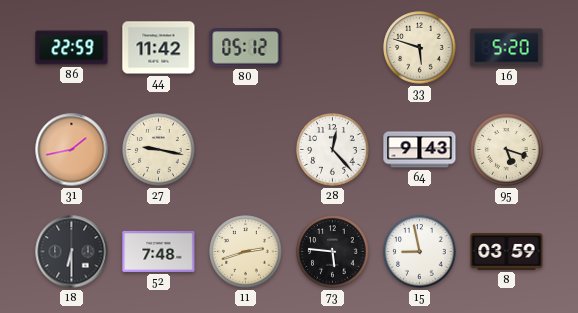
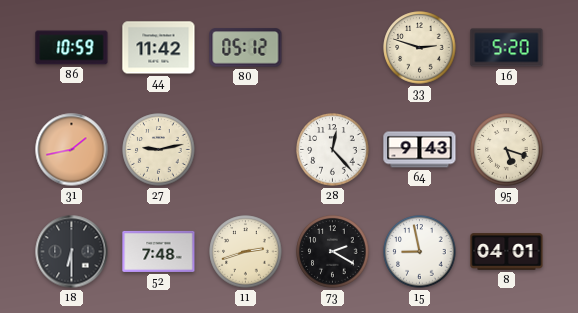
86: 22:59 -> 10:59
33: 5:48 -> 2:48
27: 9:17 -> 9:13
73: 5:46 -> 2:20
8: 03:59 -> 04:01
